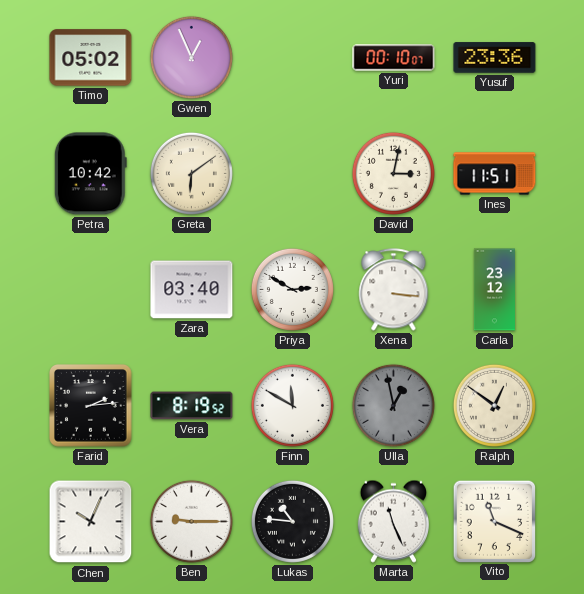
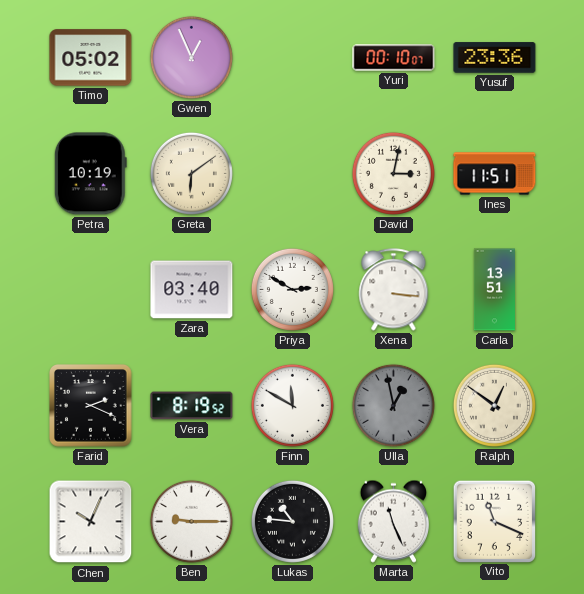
Petra: 10:42 -> 10:19
Carla: 23:12 -> 13:51
Farid: 2:14 -> 2:19
